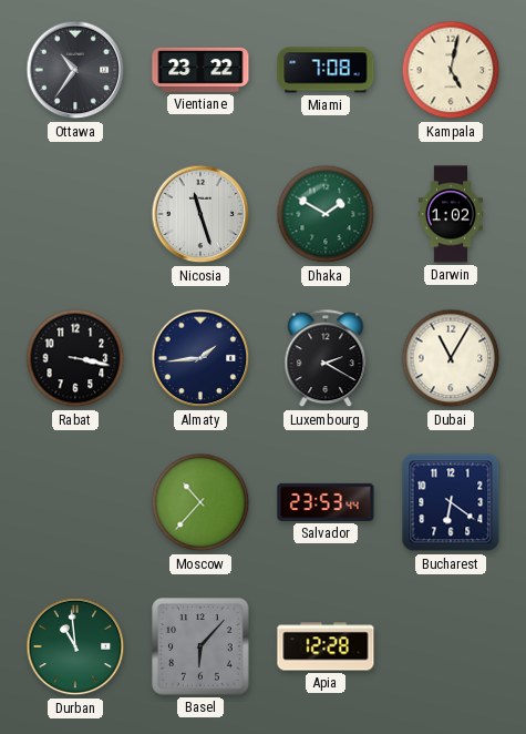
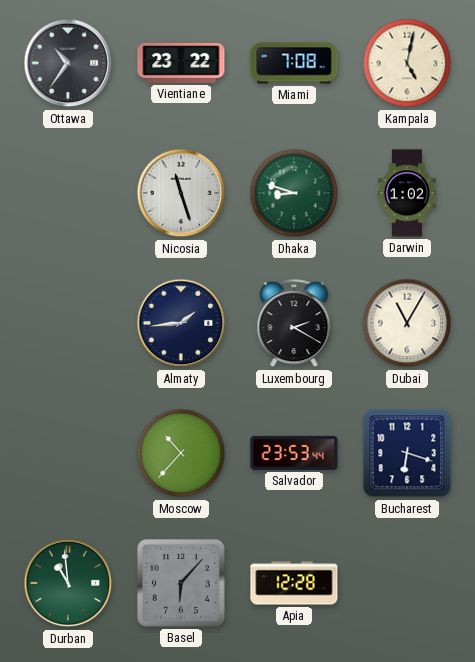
Dhaka: 1:50 -> 8:48
Rabat: 3:17 -> none
Bucharest: 6:21 -> 6:18
